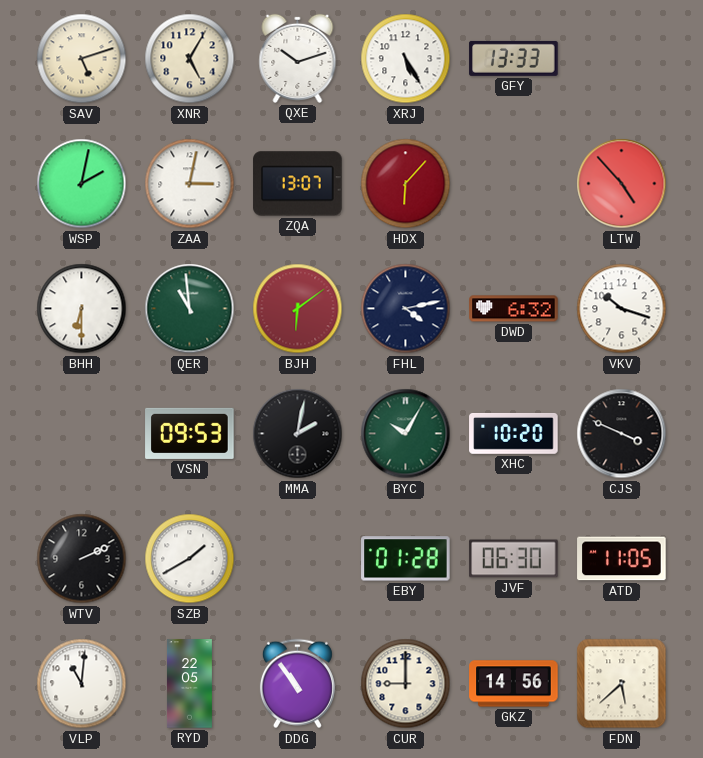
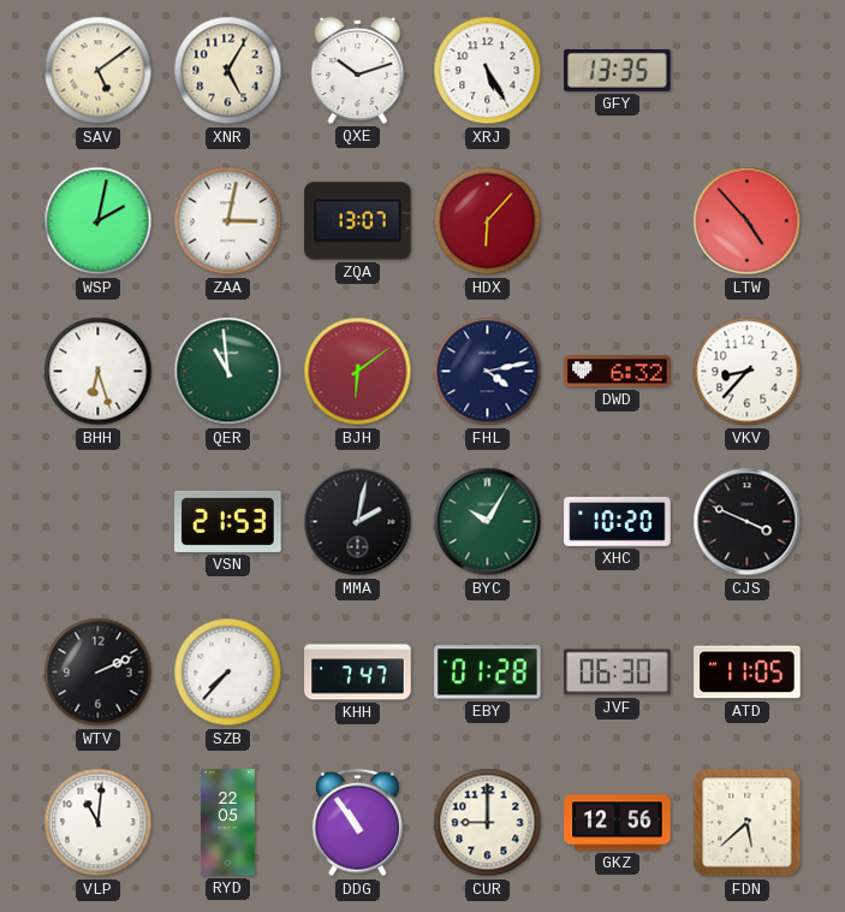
SAV: 5:12 -> 5:09
GFY: 13:33 -> 13:35
BHH: 6:30 -> 6:27
VKV: 10:18 -> 8:37
VSN: 09:53 -> 21:53
SZB: 1:40 -> 7:37
KHH: none -> 7:47
GKZ: 14:56 -> 12:56
